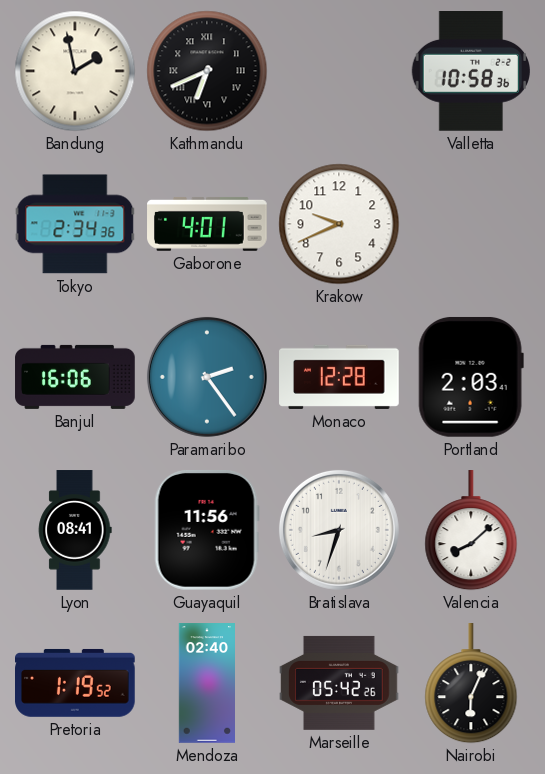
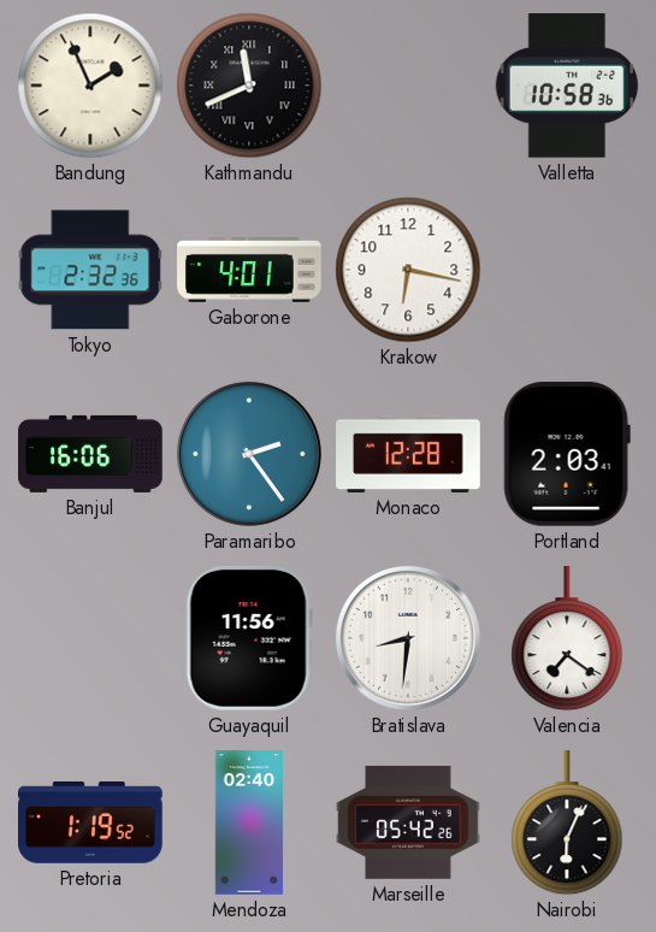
Bandung: 1:58 -> 1:56
Kathmandu: 6:41 -> 11:41
Tokyo: 2:34 -> 2:32
Krakow: 9:41 -> 6:17
Lyon: 08:41 -> none
Bratislava: 8:33 -> 8:31
Valencia: 8:08 -> 7:21
